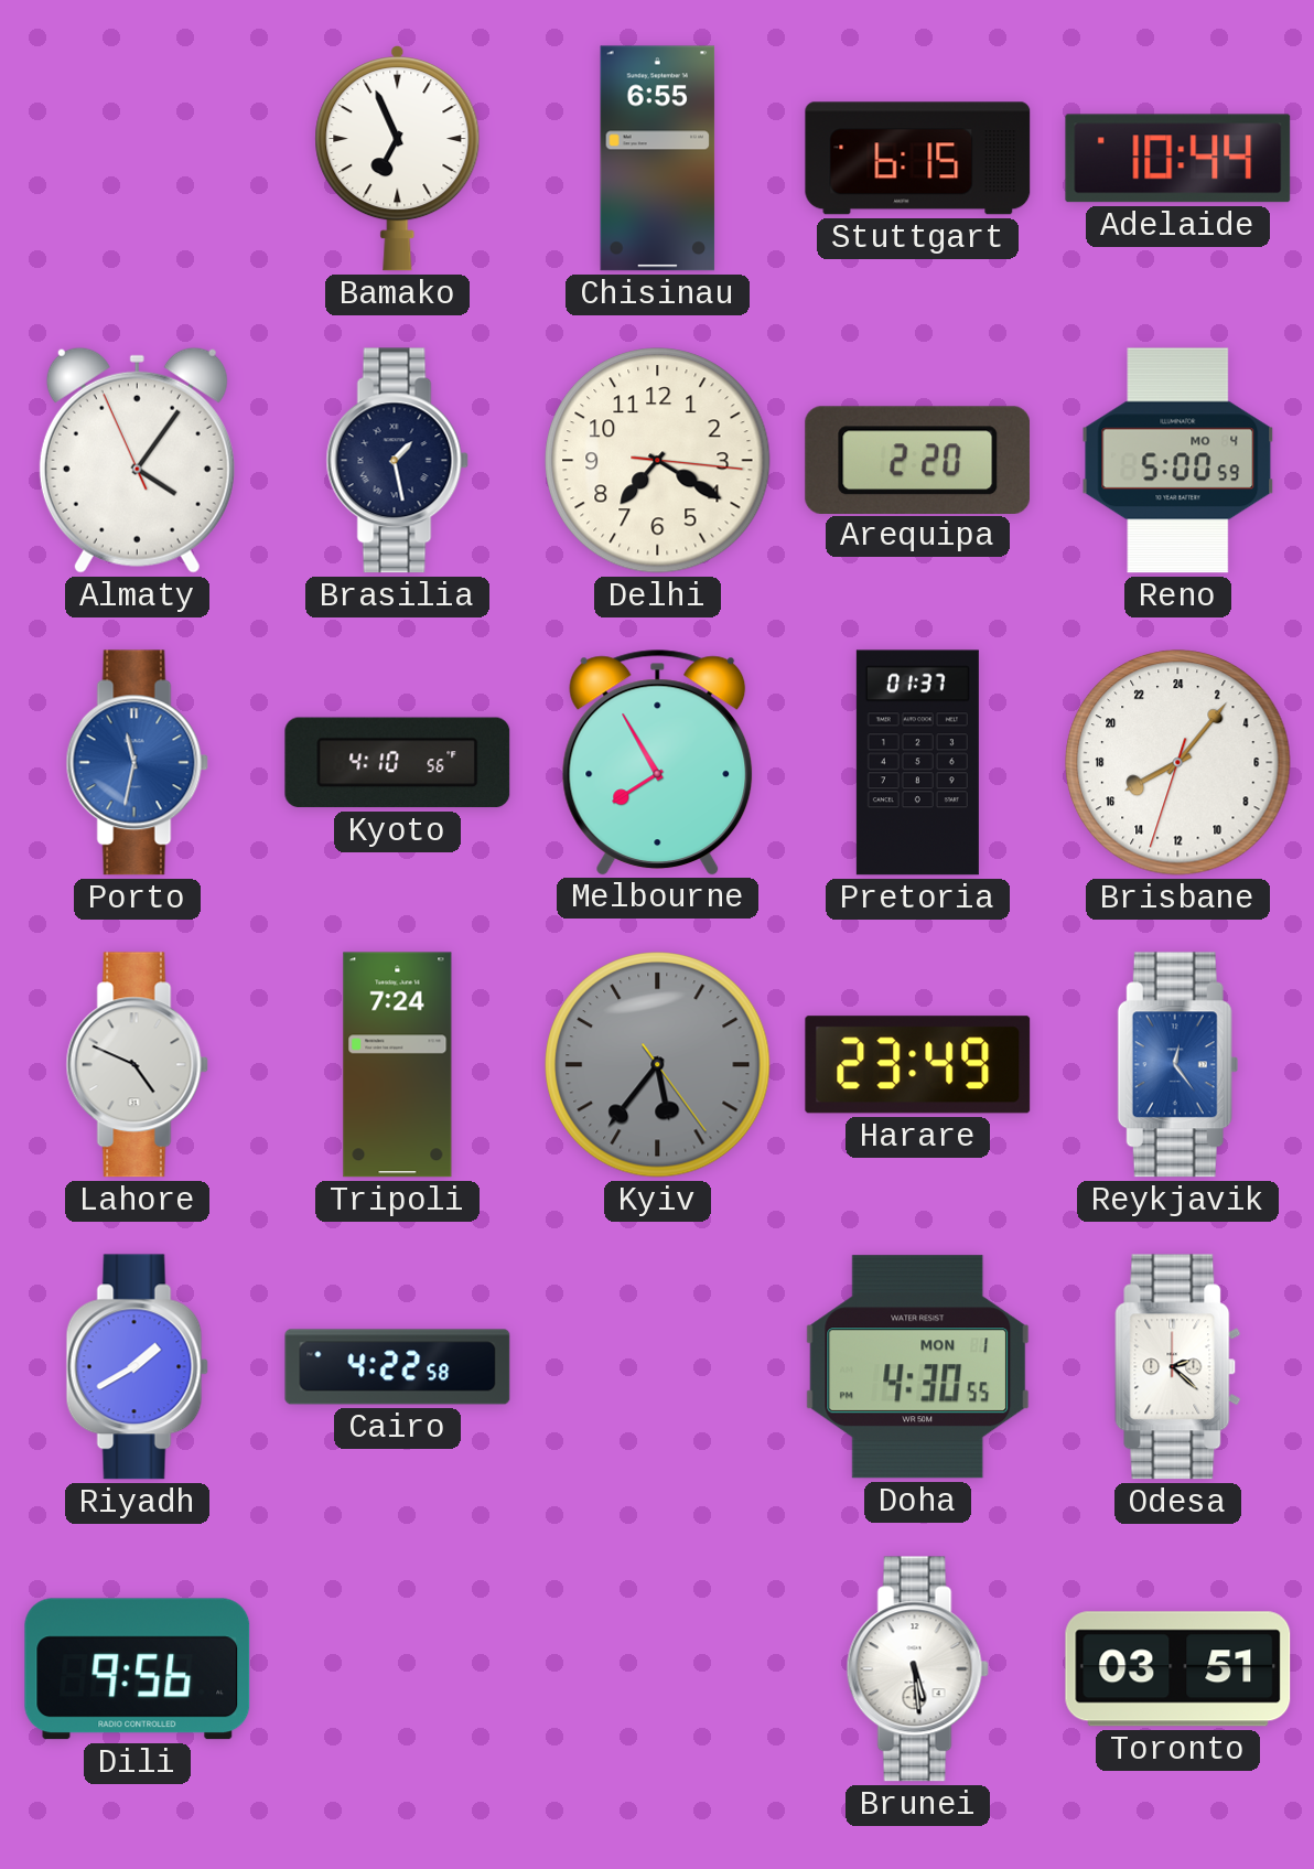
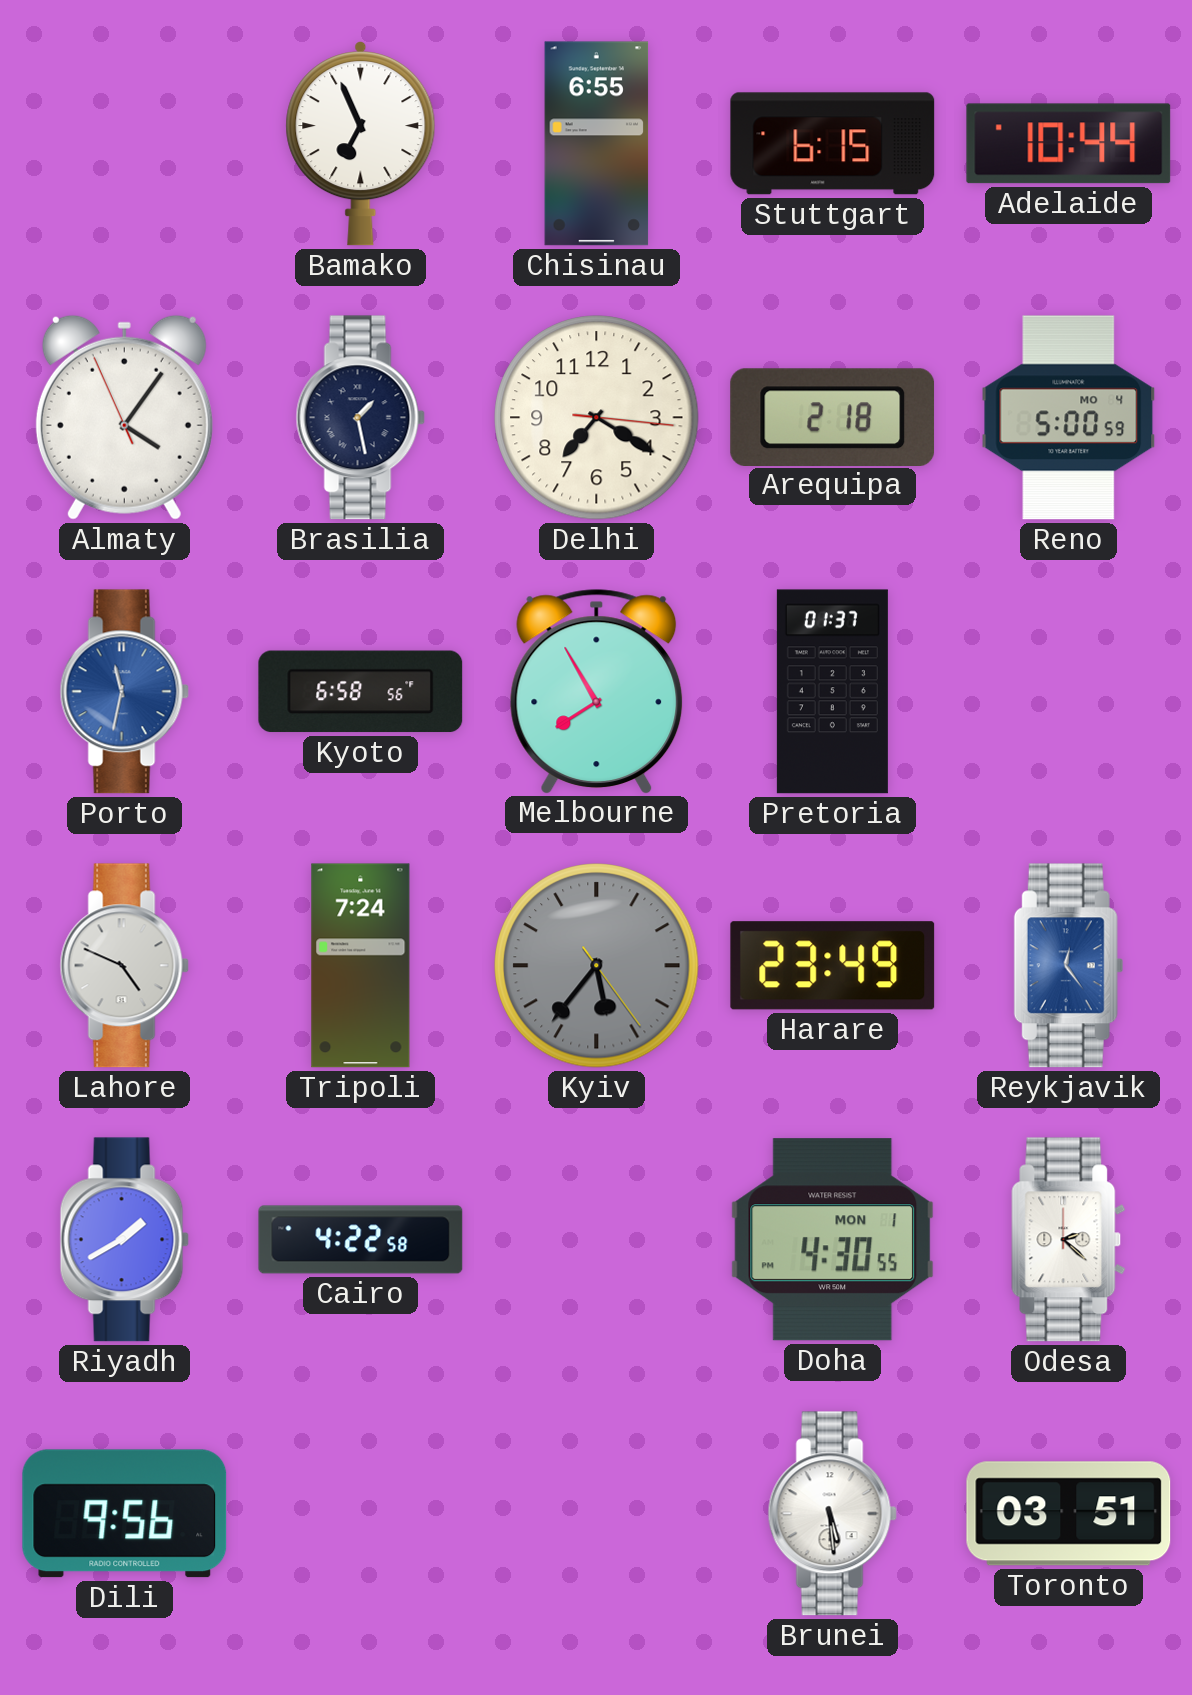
Arequipa: 2:20 -> 2:18
Kyoto: 4:10 -> 6:58
Brisbane: 16:06 -> none
